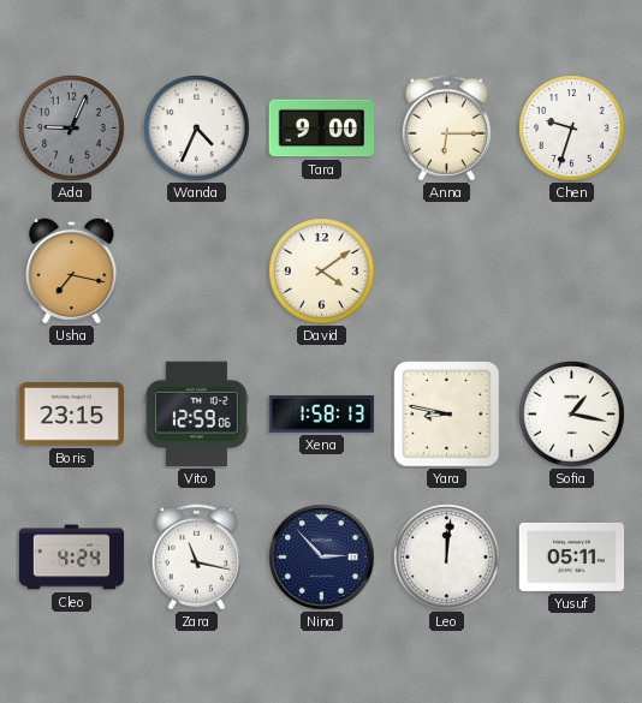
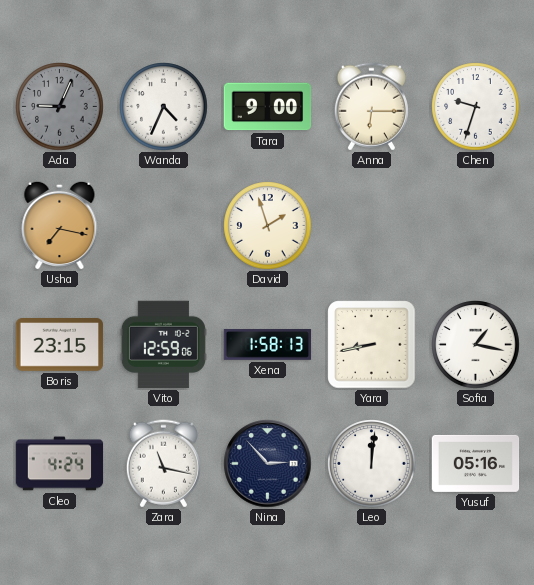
David: 4:09 -> 1:57
Yara: 8:47 -> 8:43
Yusuf: 05:11 -> 05:16
